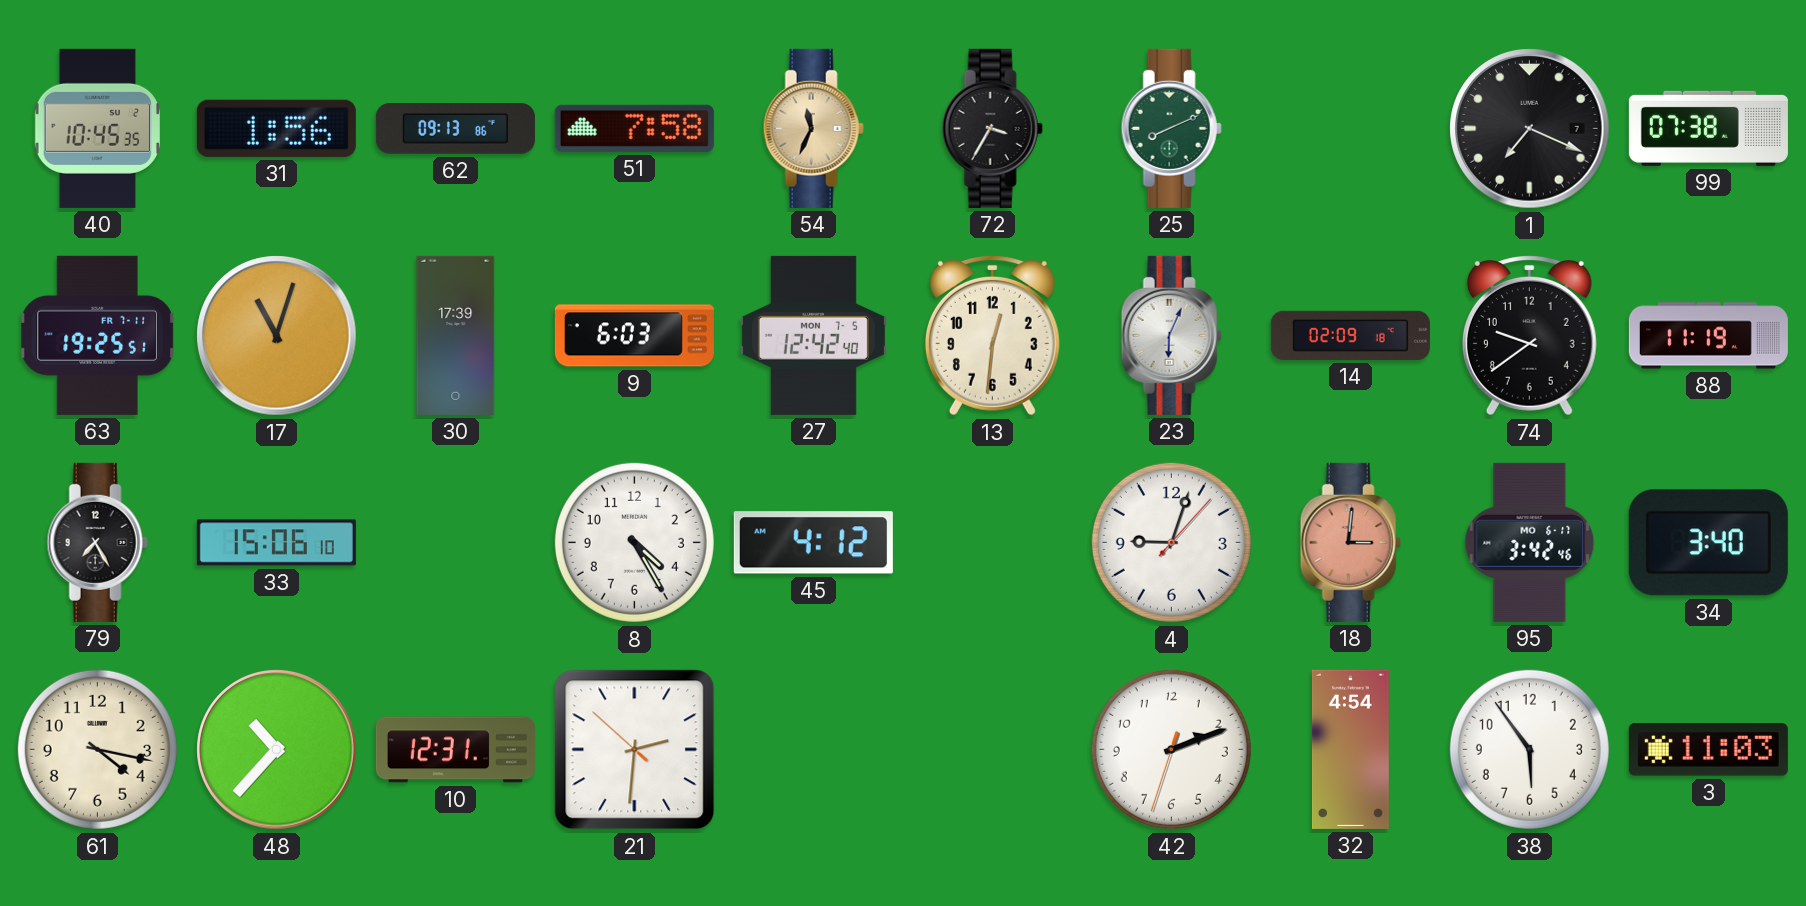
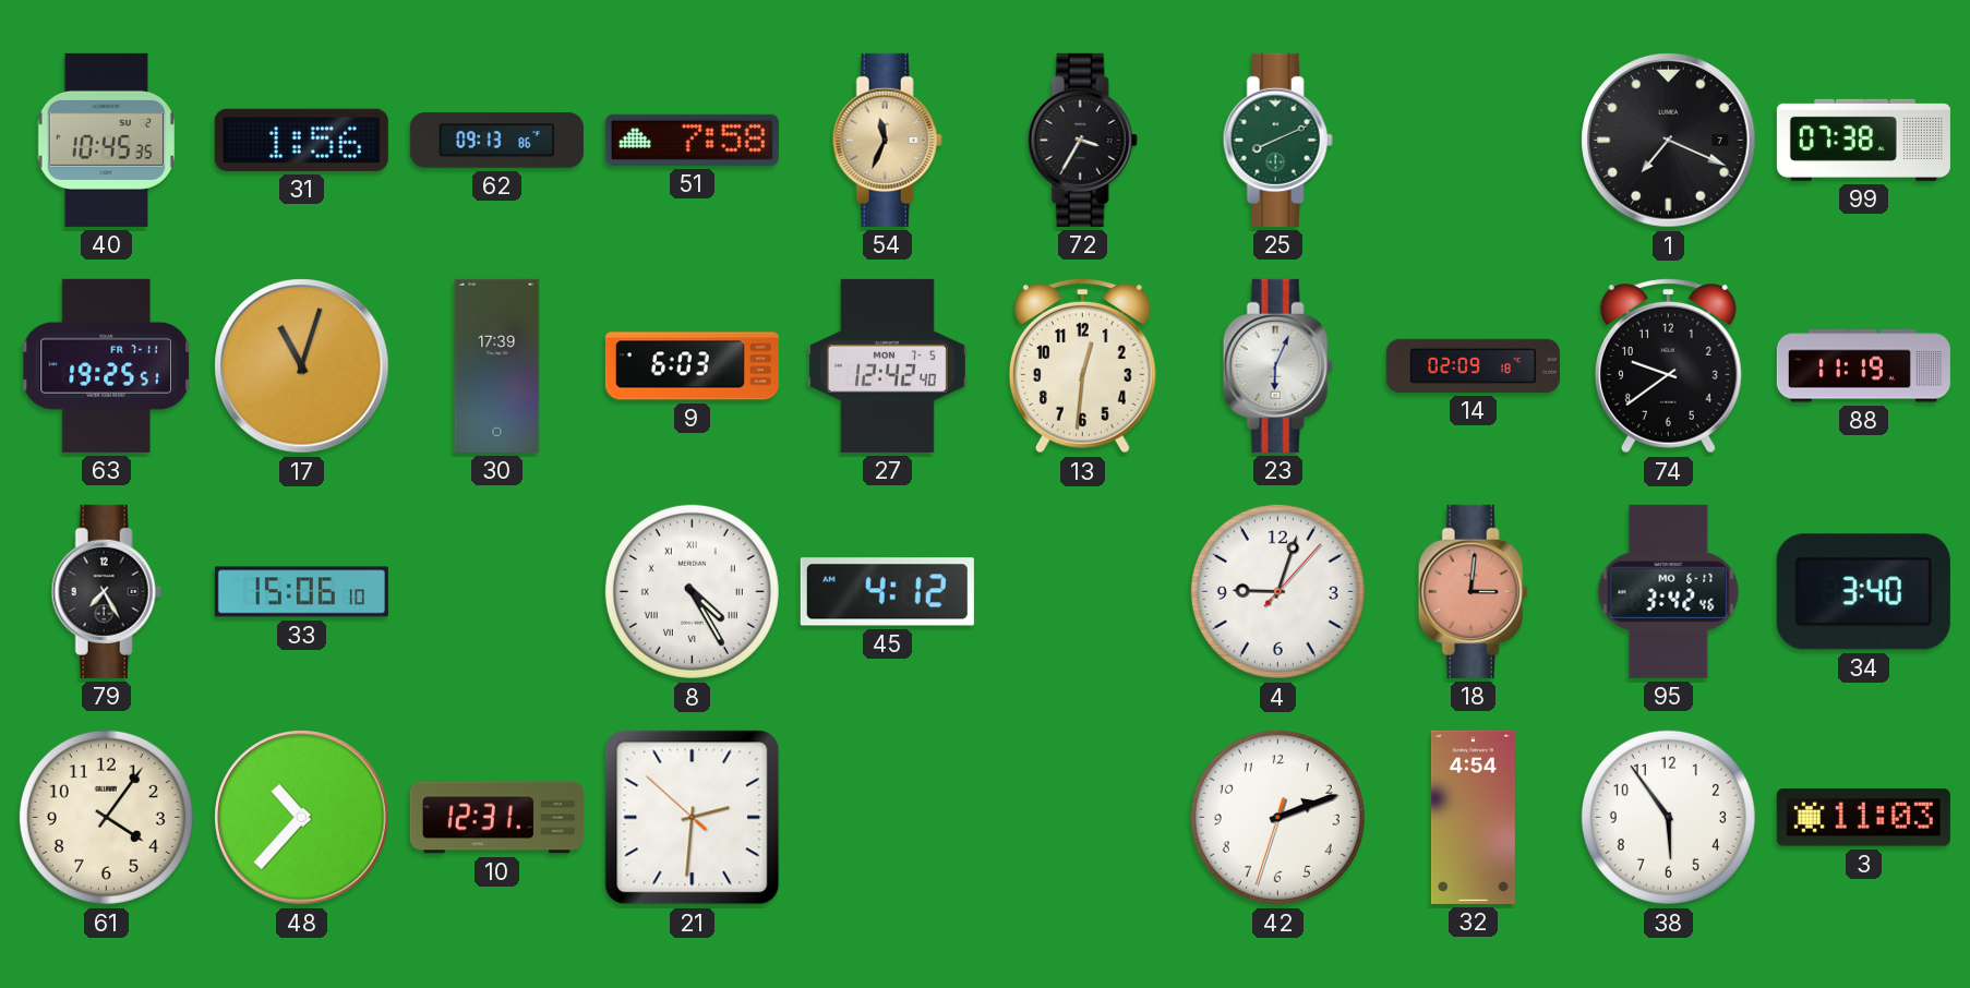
8 numerals: Arabic -> Roman
61: 4:17 -> 4:06
